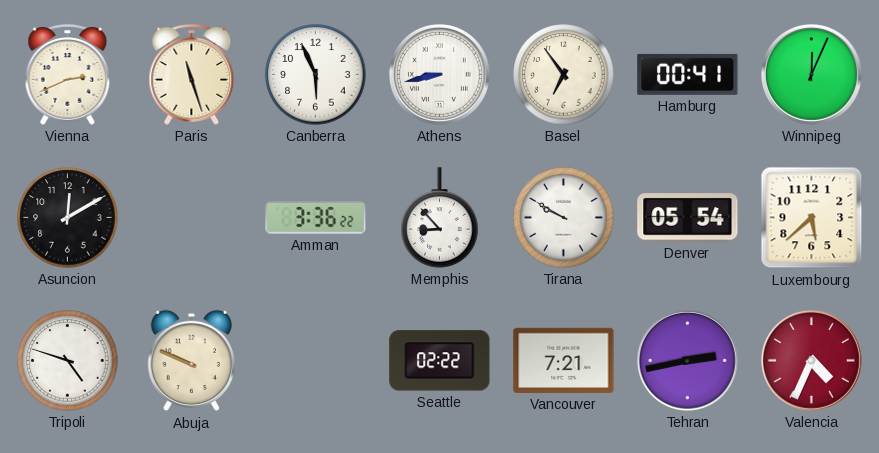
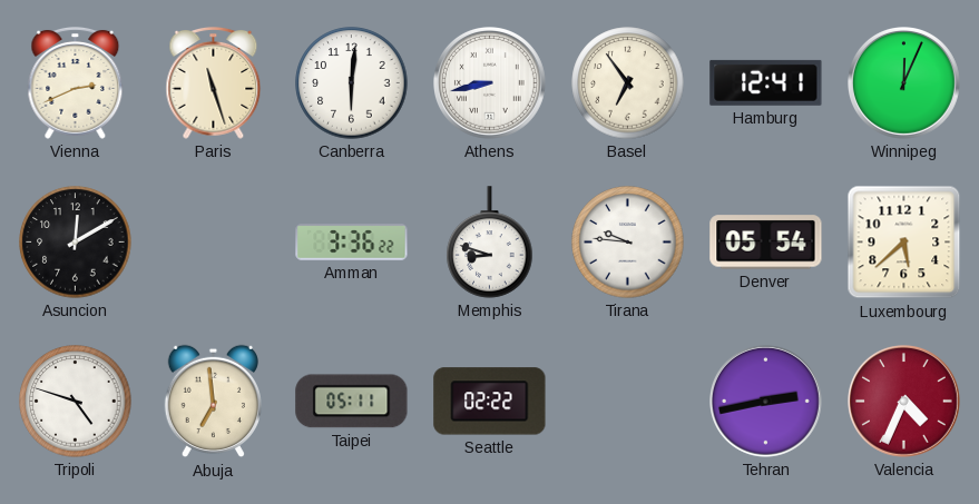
Canberra: 5:56 -> 6:01
Hamburg: 00:41 -> 12:41
Memphis: 8:53 -> 8:48
Tirana: 9:50 -> 9:46
Abuja: 9:49 -> 6:59
Taipei: none -> 05:11
Vancouver: 7:21 -> none
